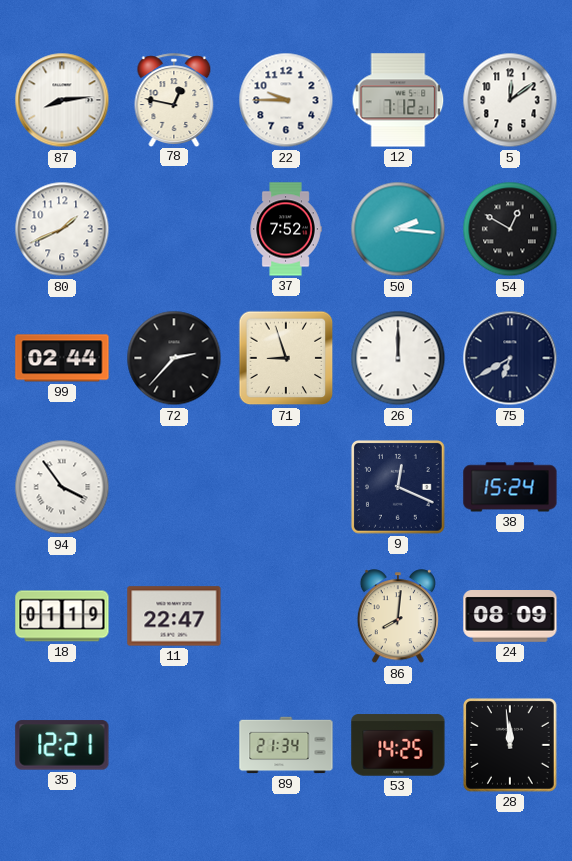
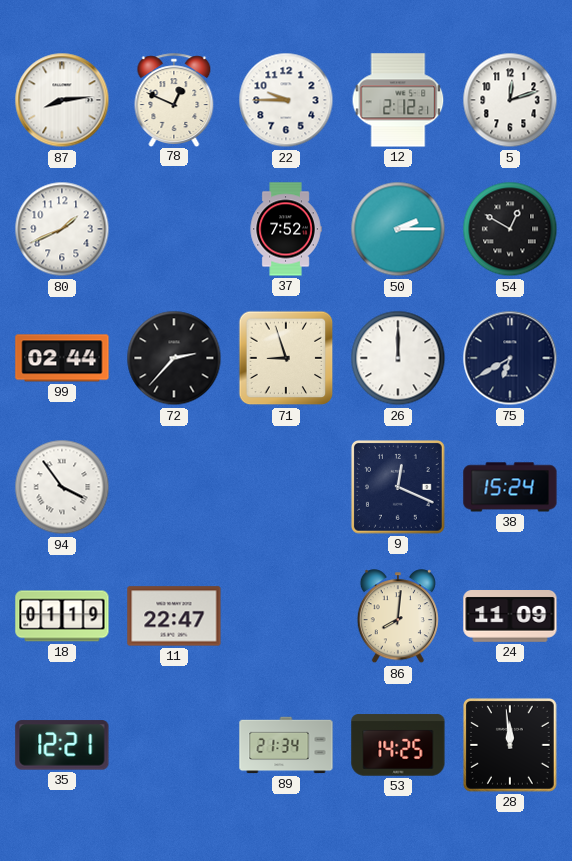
78: 12:47 -> 12:49
12: 7:12 -> 2:12
5: 12:09 -> 12:12
50: 2:16 -> 2:15
24: 08:09 -> 11:09
